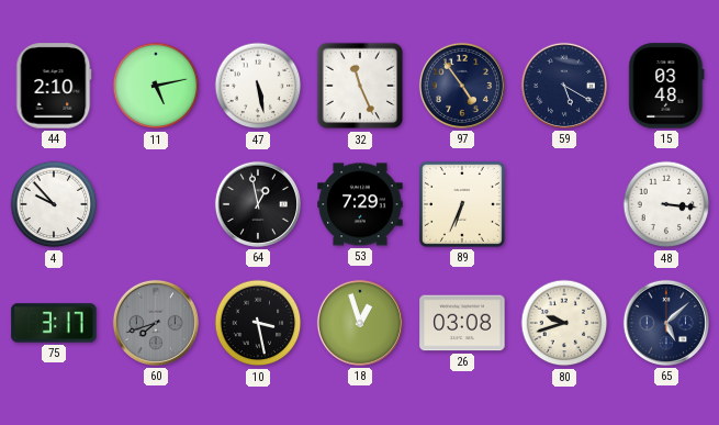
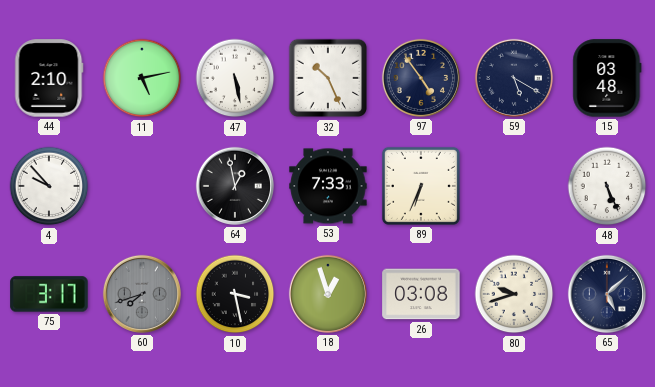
32: 11:26 -> 10:26
53: 7:29 -> 7:33
48: 3:16 -> 5:26
